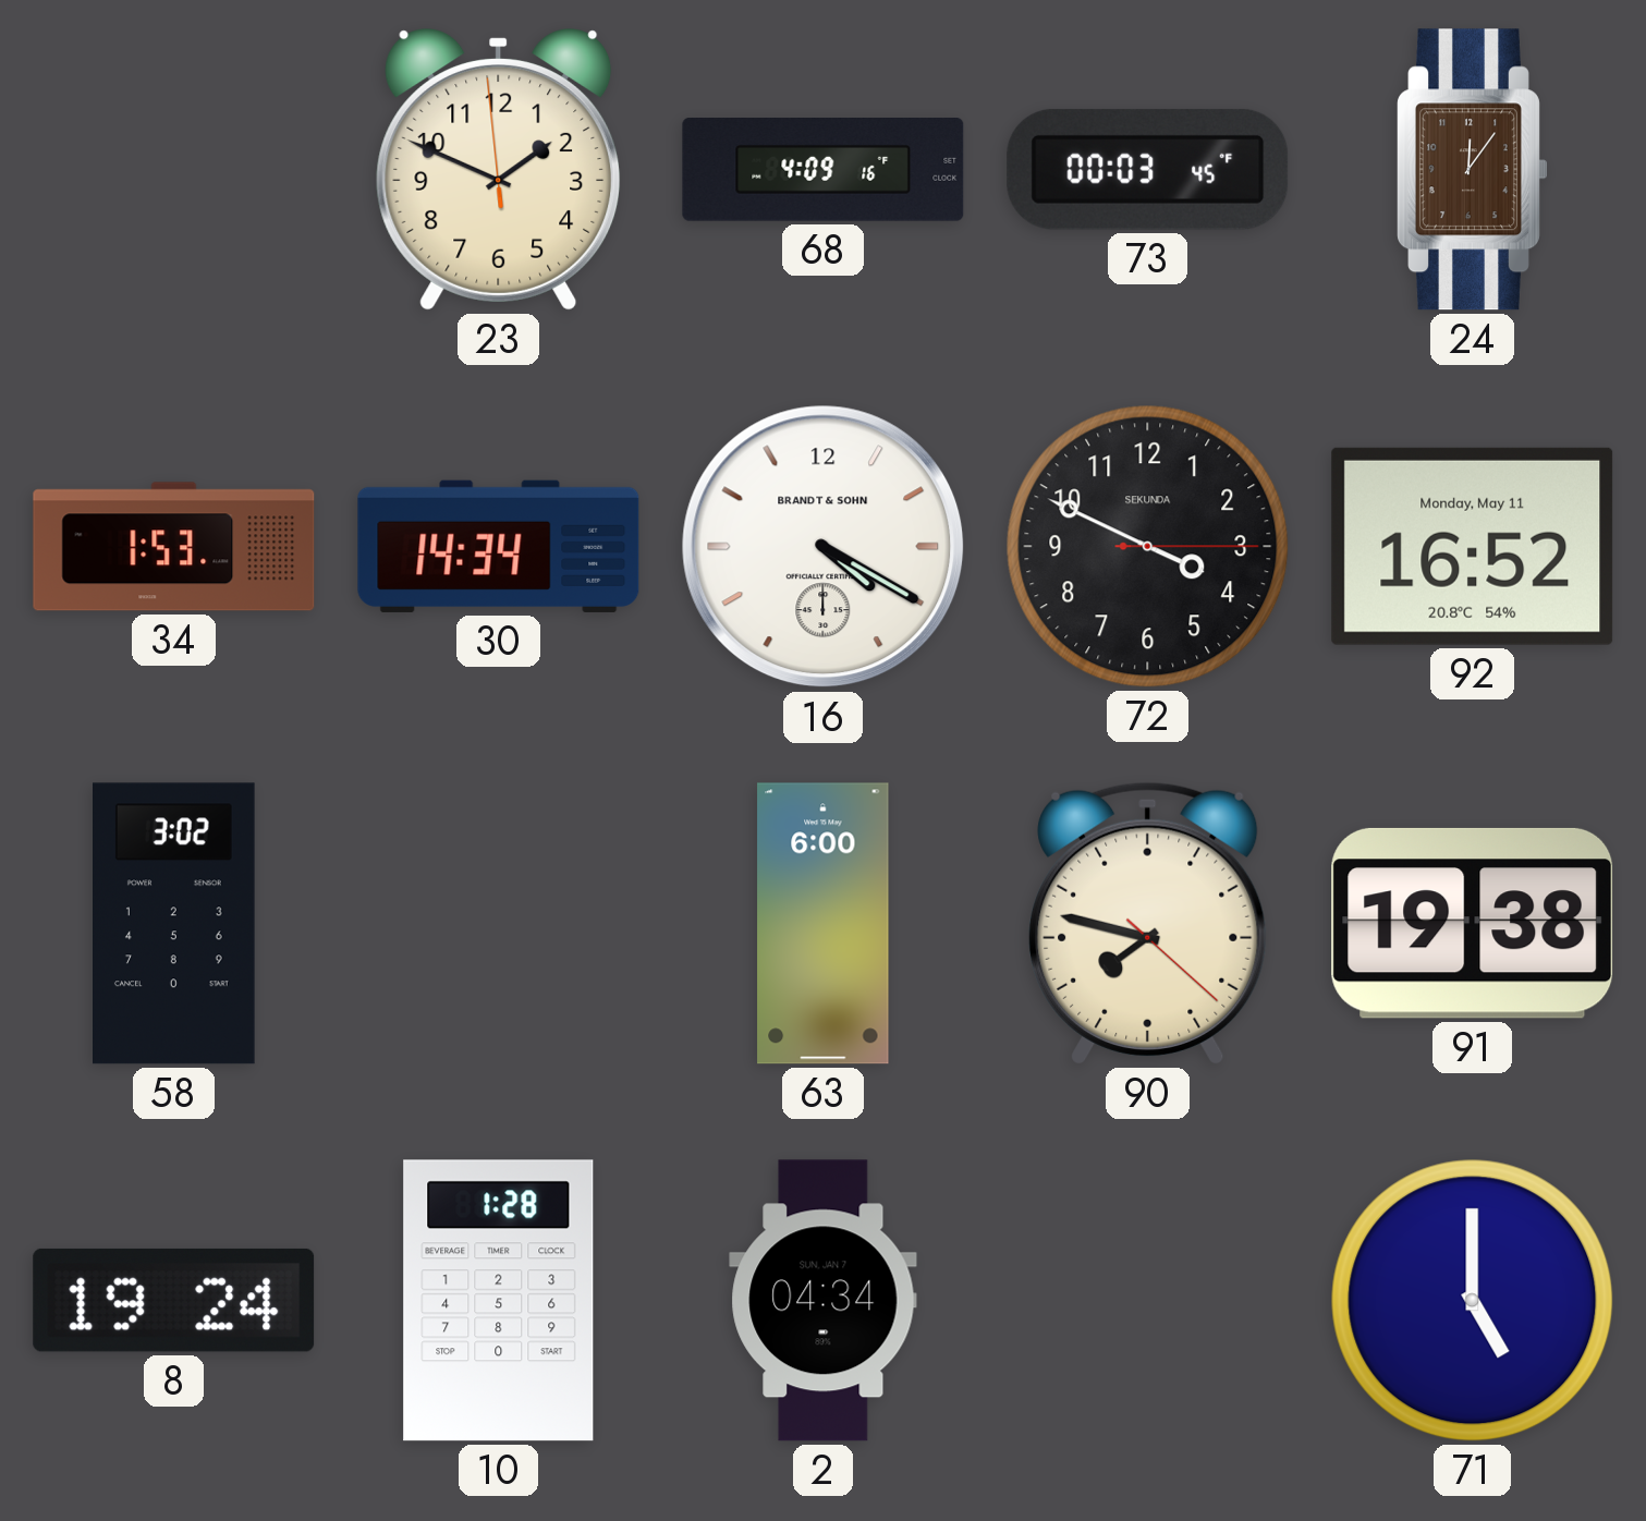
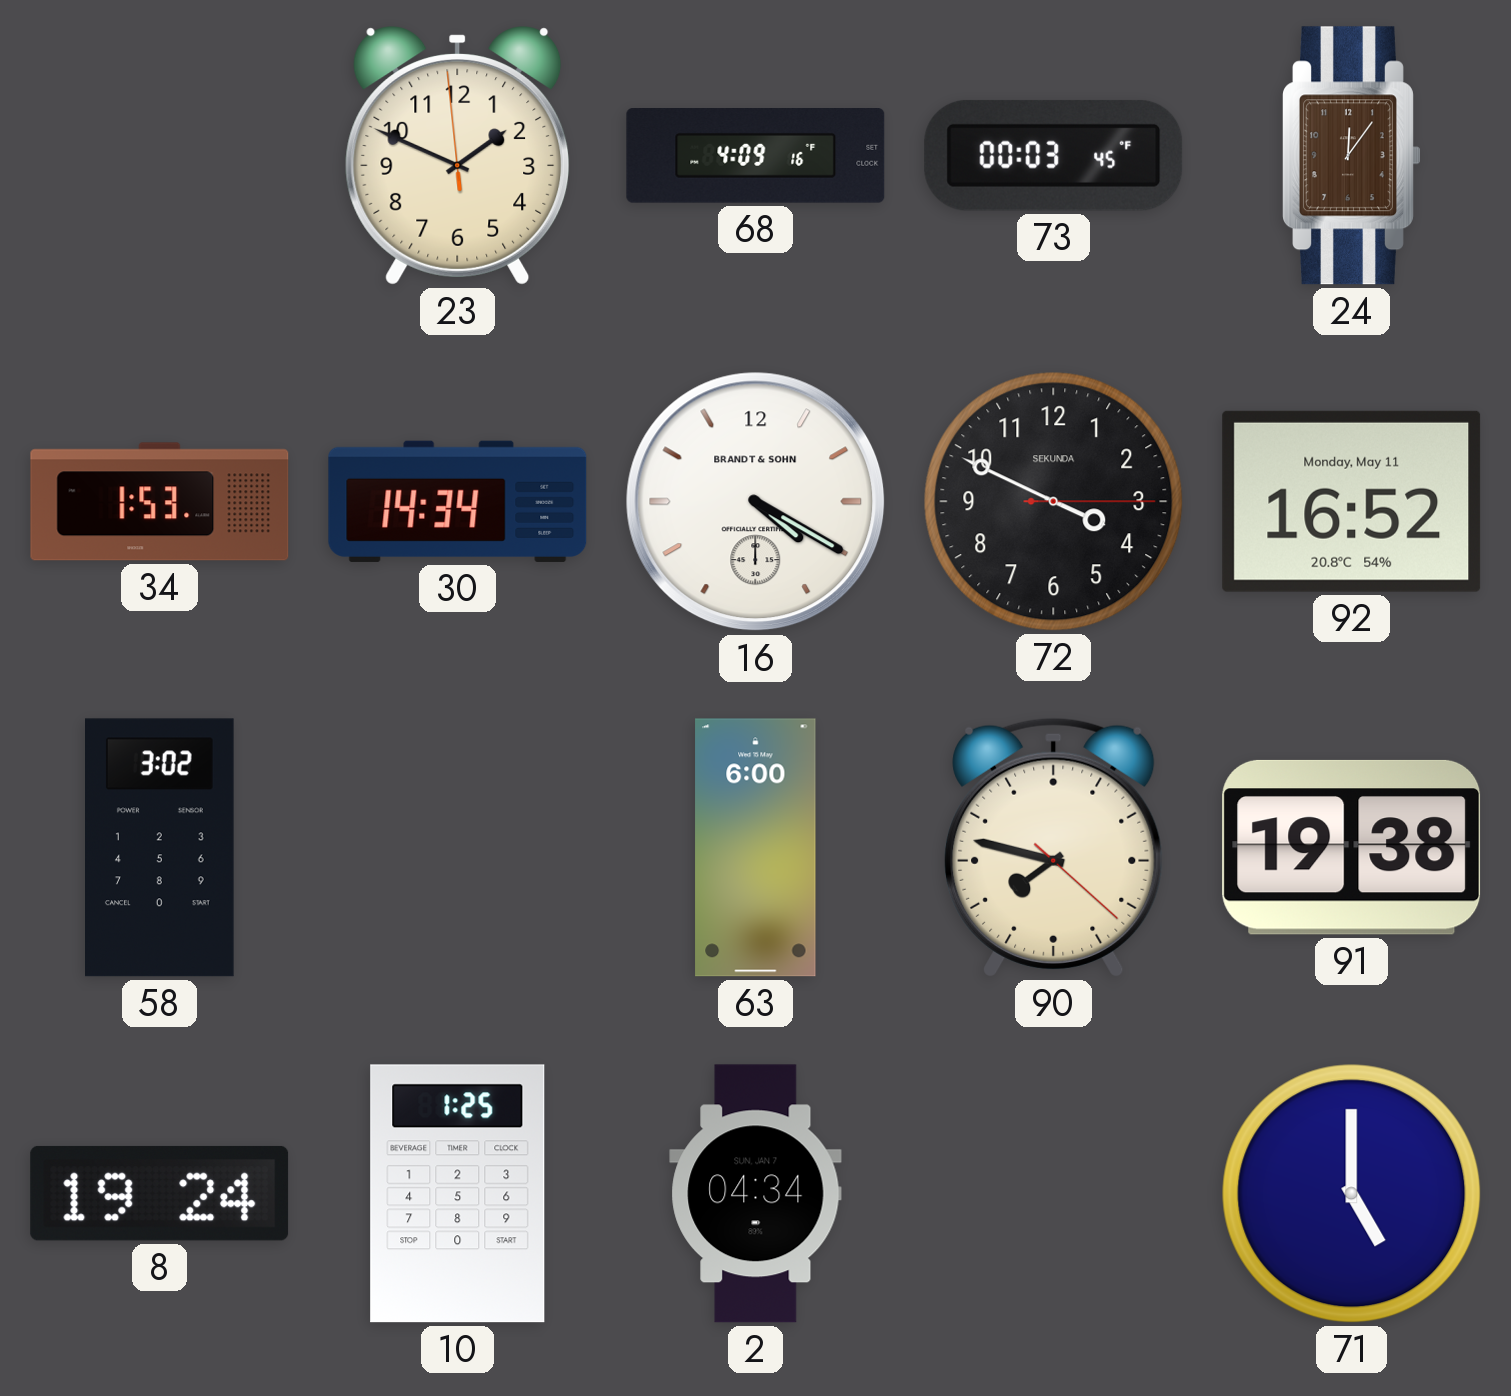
10: 1:28 -> 1:25
